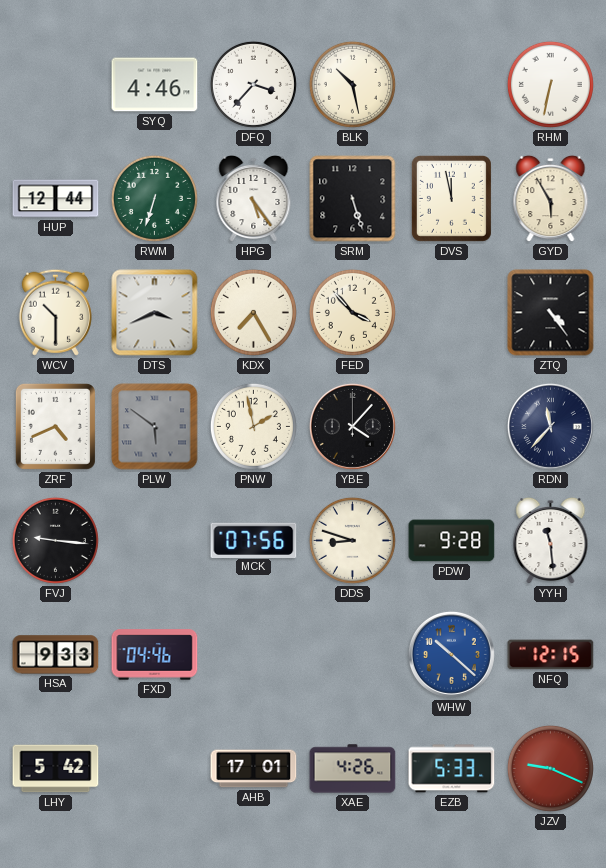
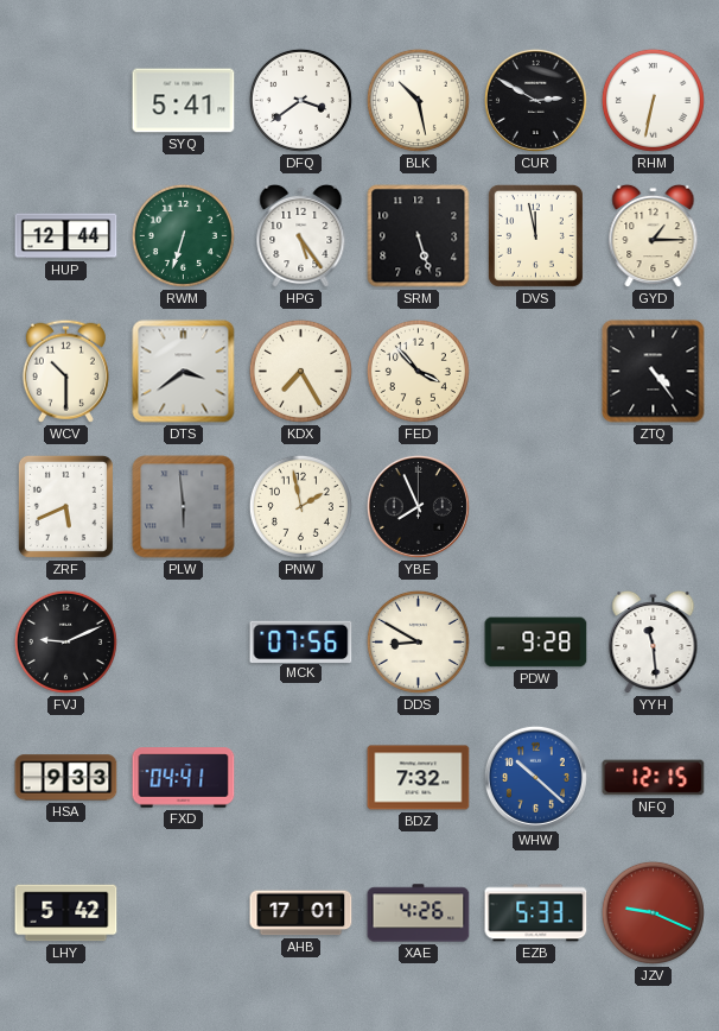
SYQ: 4:46 -> 5:41
DFQ: 3:37 -> 3:39
CUR: none -> 2:50
GYD: 5:55 -> 1:15
DTS: 3:41 -> 3:39
ZRF: 4:41 -> 5:41
PLW: 5:51 -> 5:59
YBE: 4:07 -> 7:56
RDN: 11:37 -> none
FVJ: 9:16 -> 9:11
DDS: 8:48 -> 8:50
FXD: 04:46 -> 04:41
BDZ: none -> 7:32
